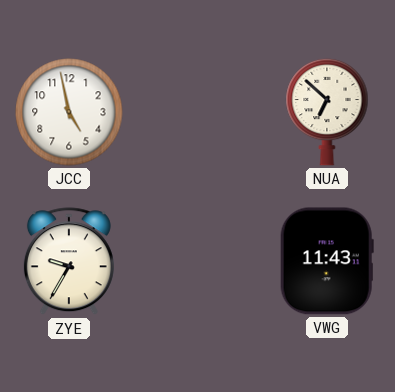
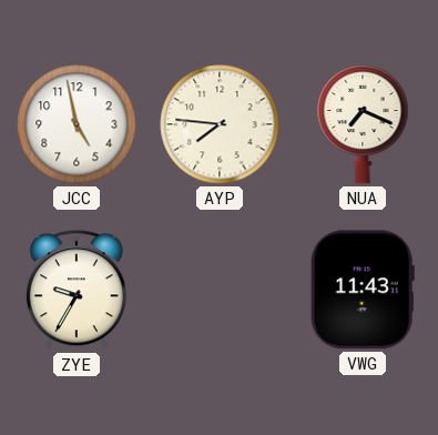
AYP: none -> 7:46
NUA: 6:52 -> 7:19
